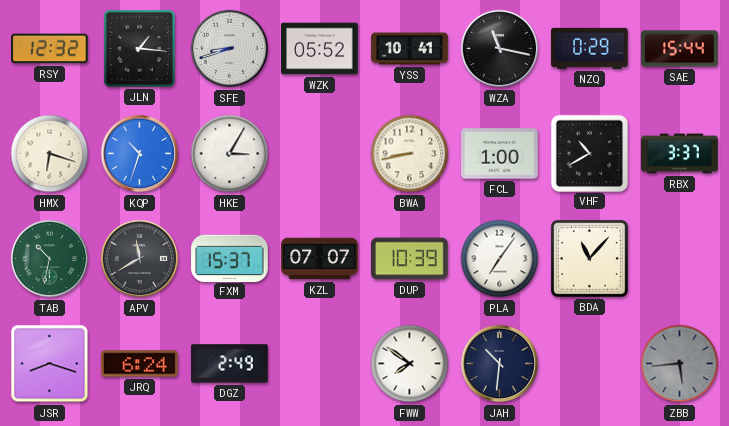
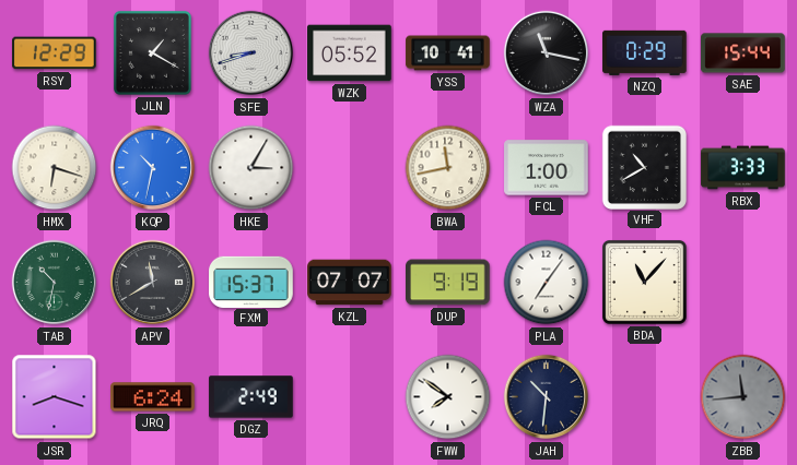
RSY: 12:32 -> 12:29
JLN: 1:16 -> 1:20
KQP: 10:33 -> 10:32
BWA: 8:43 -> 11:43
RBX: 3:37 -> 3:33
DUP: 10:39 -> 9:19
ZBB: 5:44 -> 11:44
